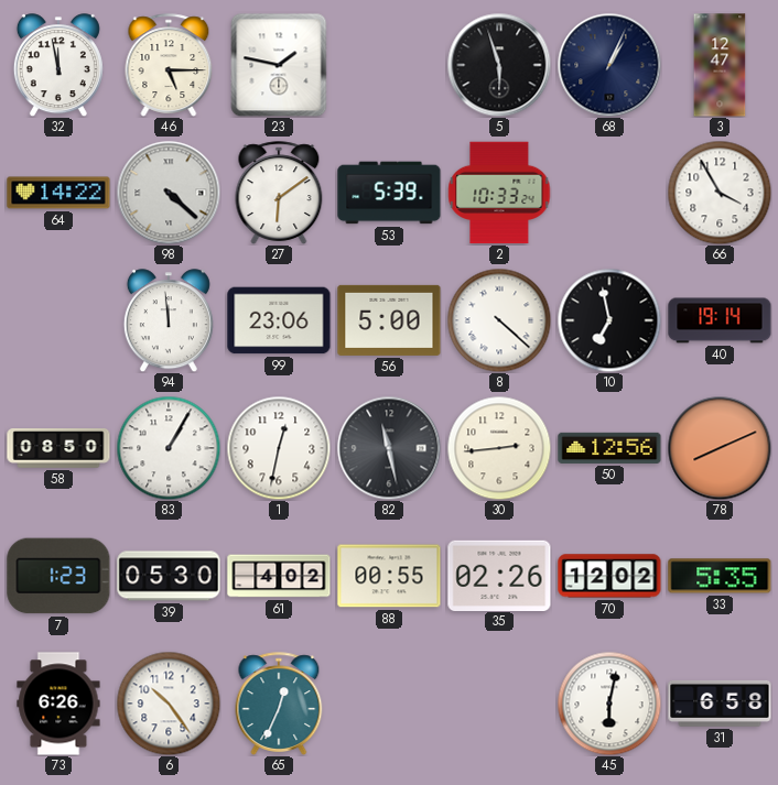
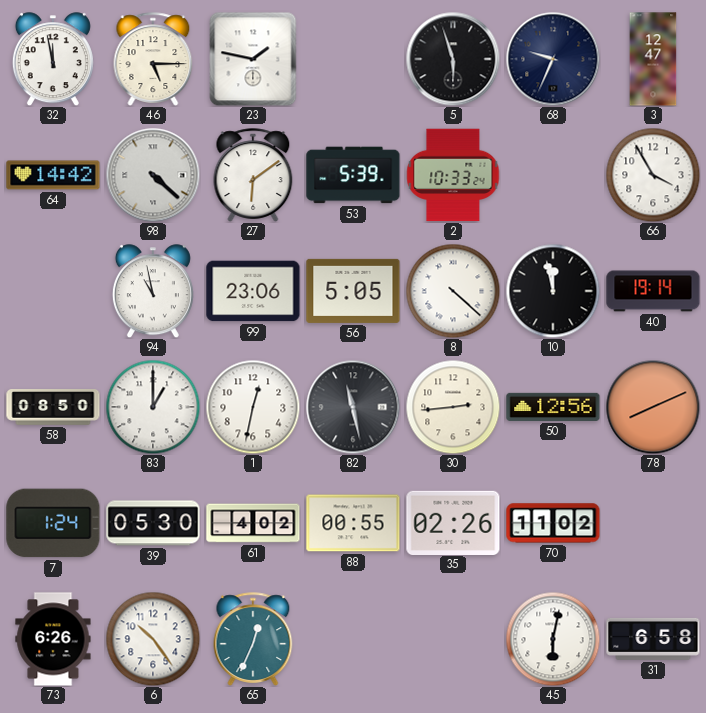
68: 1:04 -> 9:34
64: 14:22 -> 14:42
94: 11:59 -> 10:58
56: 5:00 -> 5:05
10: 6:58 -> 11:58
83: 1:05 -> 1:00
7: 1:23 -> 1:24
70: 12:02 -> 11:02
33: 5:35 -> none
